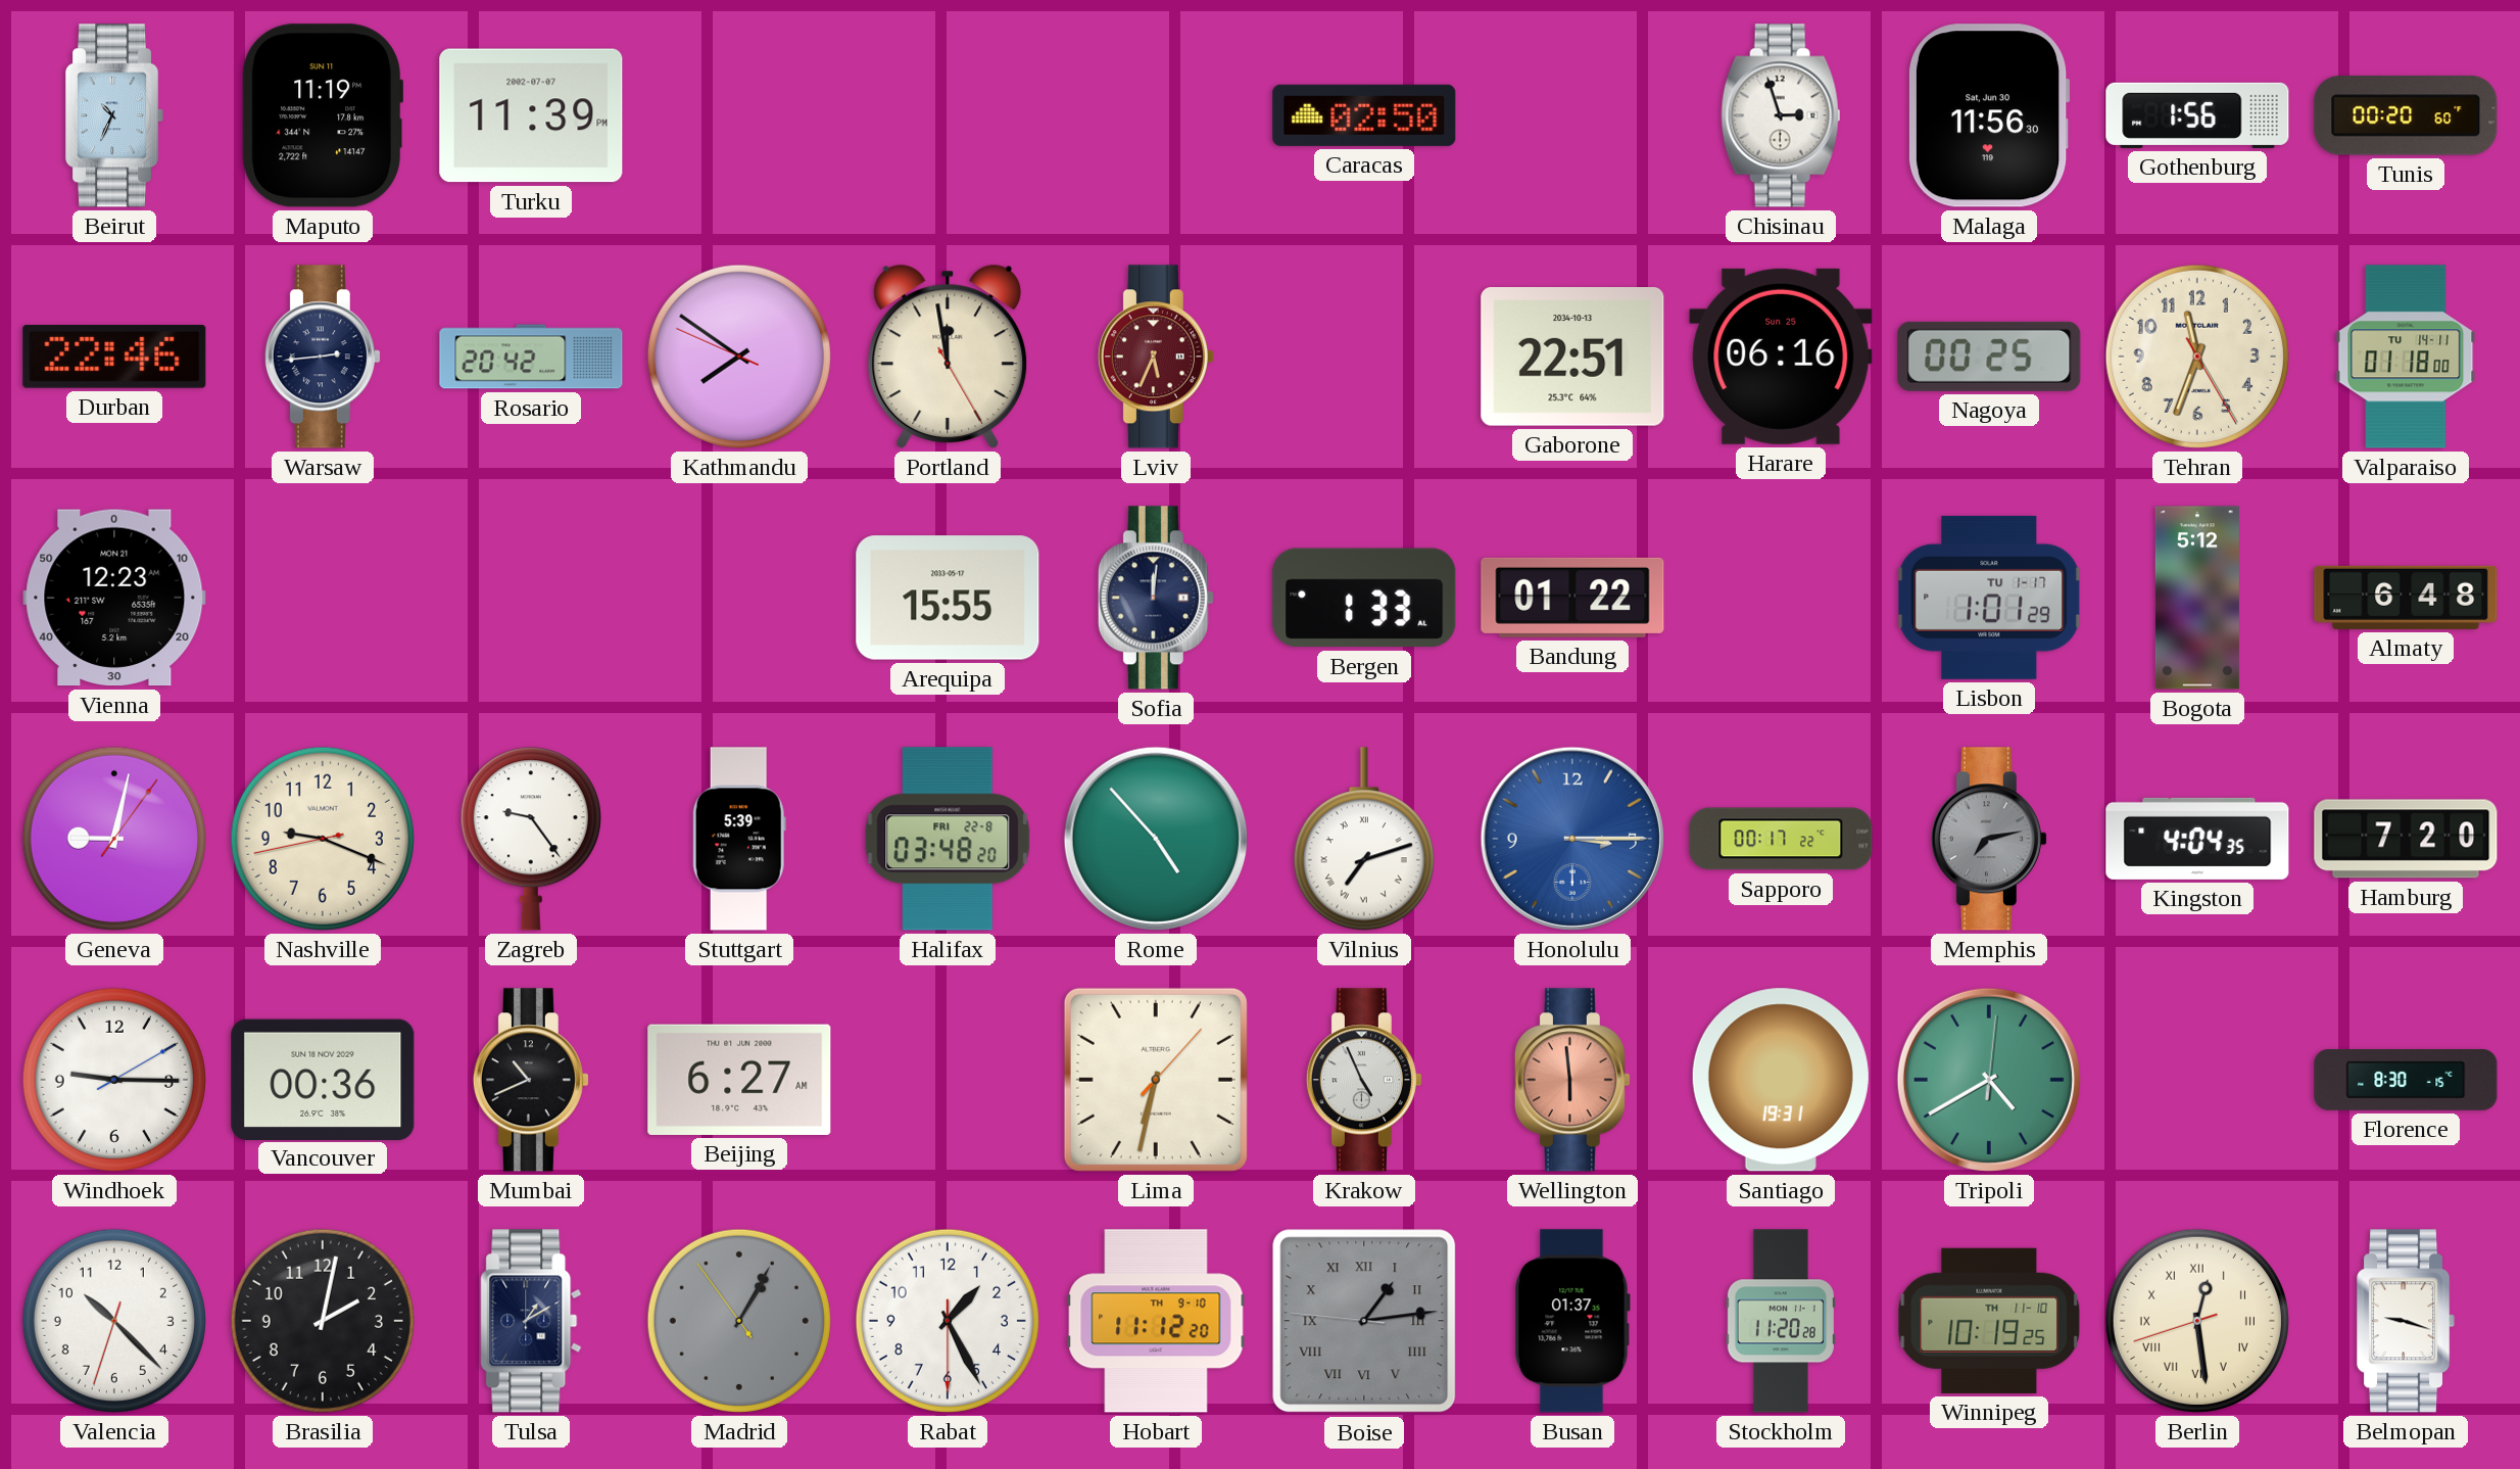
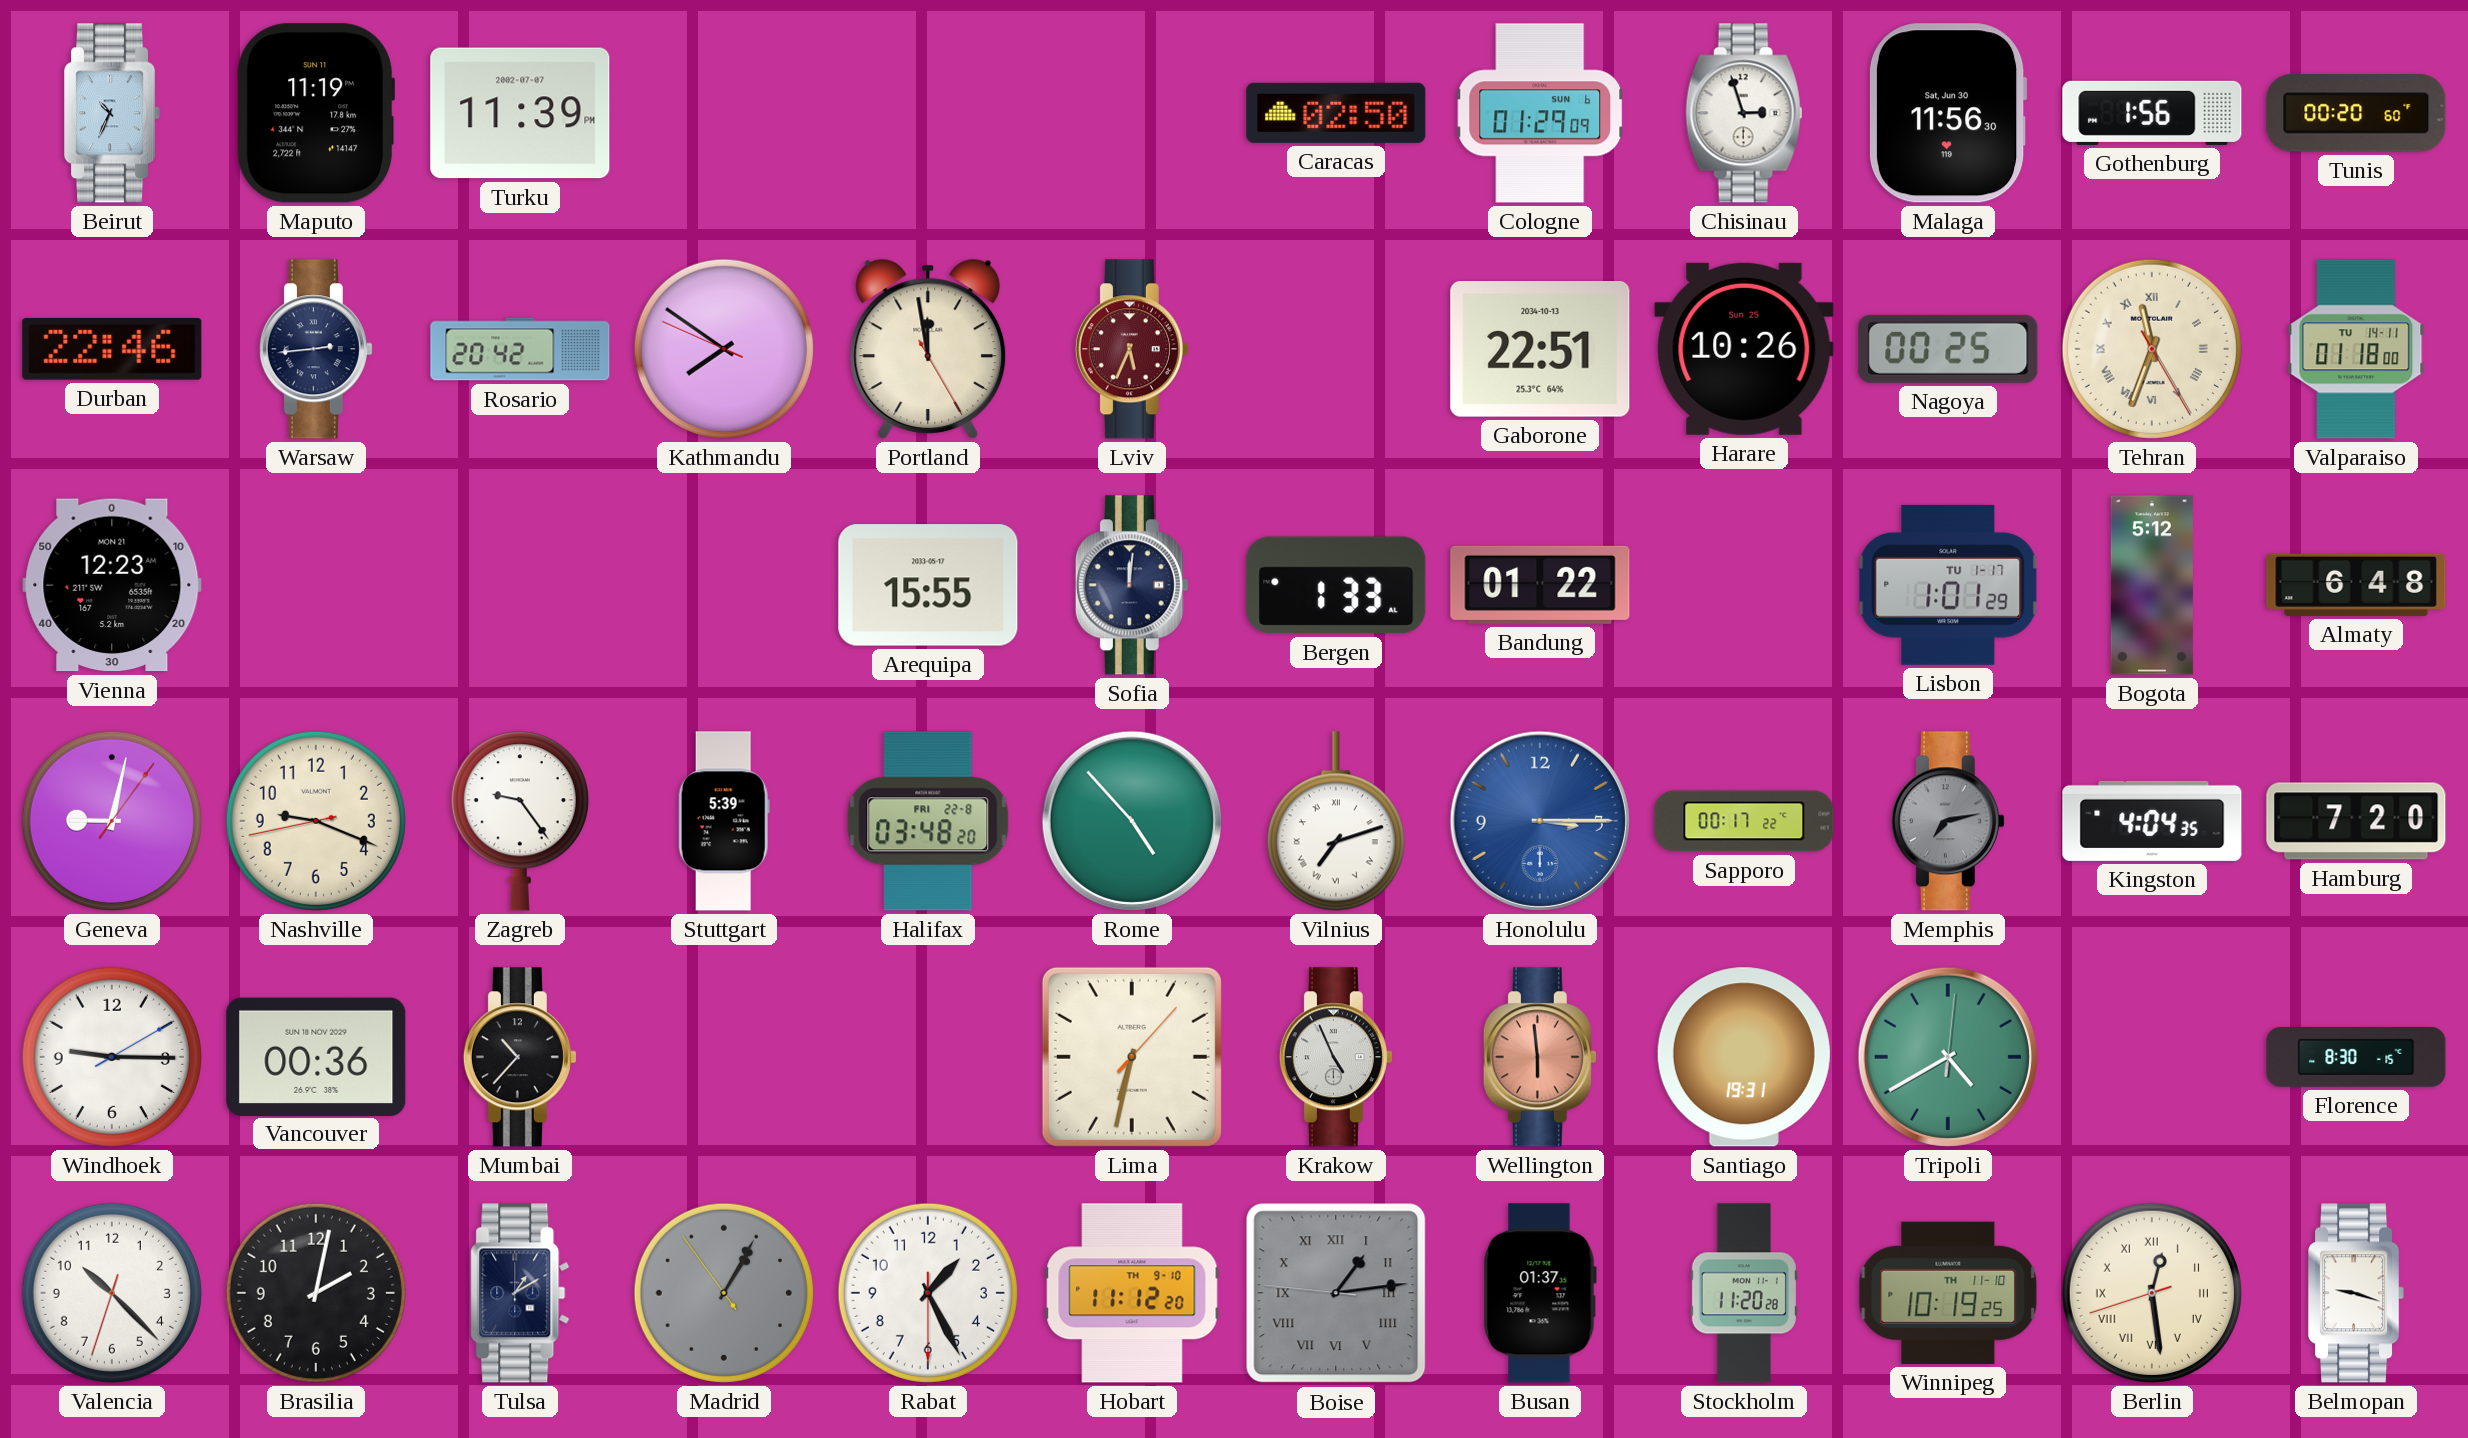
Cologne: none -> 01:29
Harare: 06:16 -> 10:26
Tehran numerals: Arabic -> Roman
Mumbai: 10:41 -> 10:37
Beijing: 6:27 -> none
